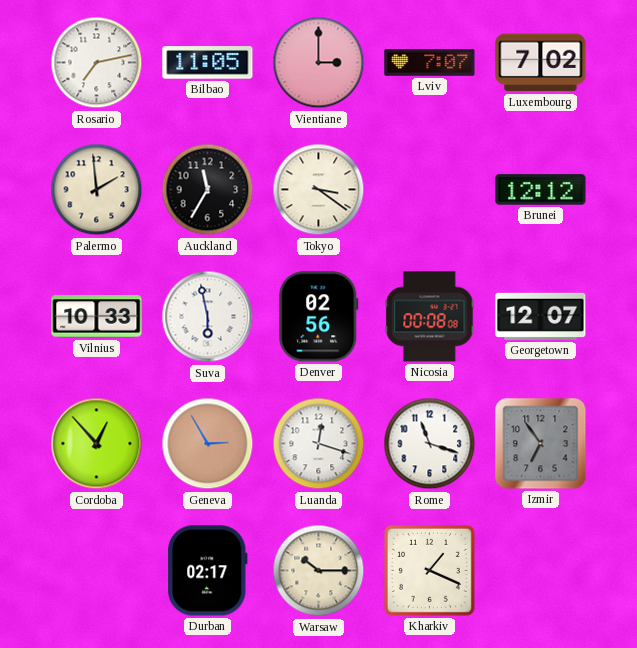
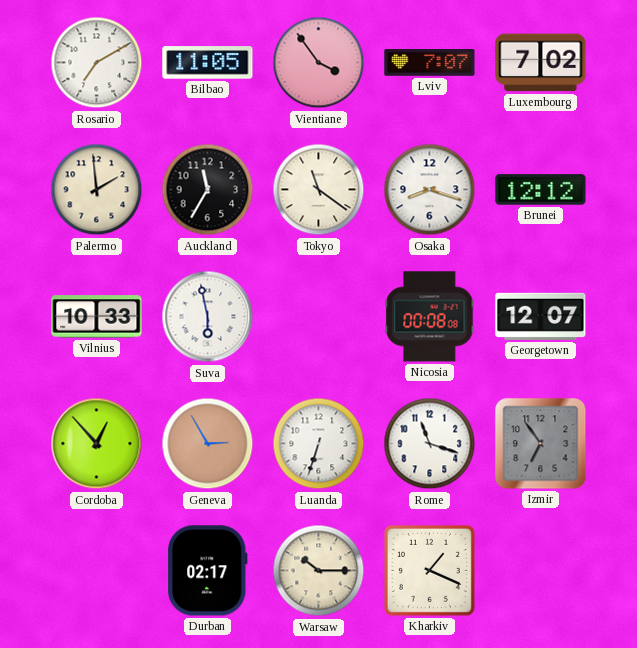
Rosario: 7:13 -> 7:10
Vientiane: 3:00 -> 3:54
Tokyo: 3:21 -> 11:21
Osaka: none -> 8:18
Denver: 02:56 -> none
Luanda: 12:18 -> 6:33
